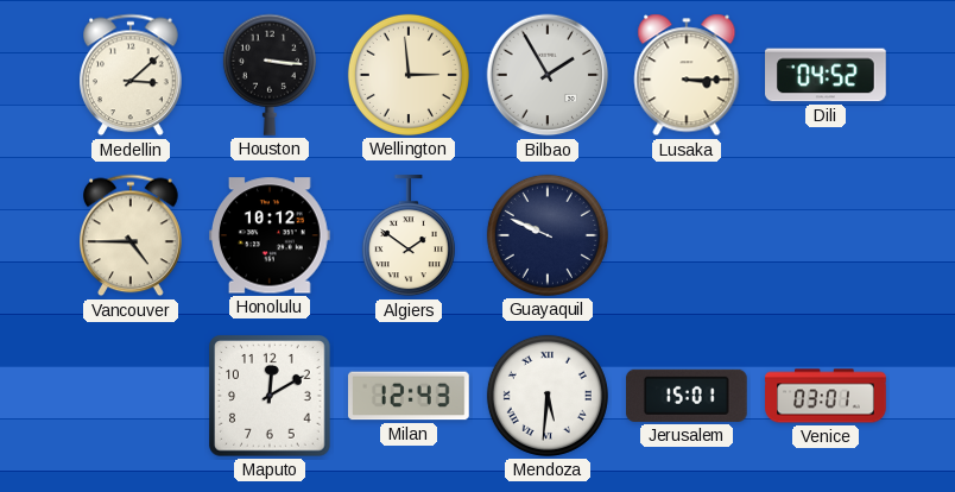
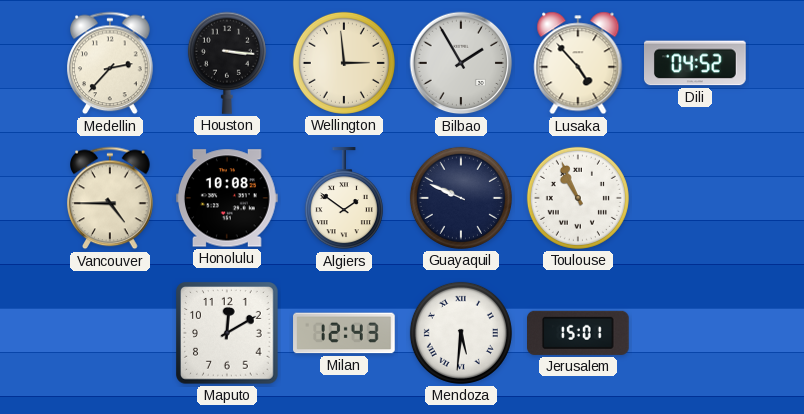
Medellin: 3:08 -> 2:37
Lusaka: 3:15 -> 4:53
Honolulu: 10:12 -> 10:08
Toulouse: none -> 10:56
Venice: 03:01 -> none
